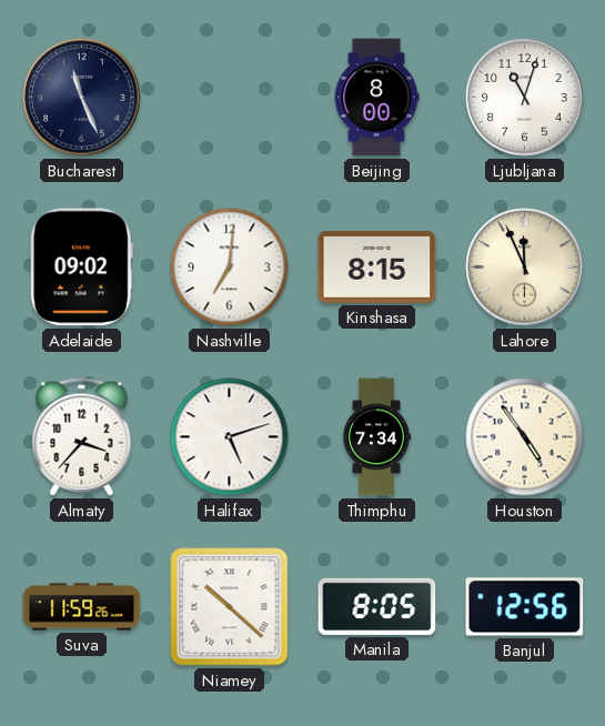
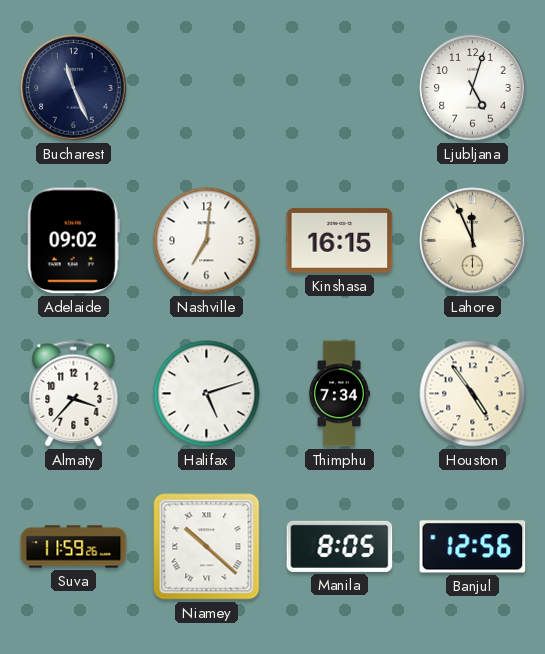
Beijing: 8:00 -> none
Ljubljana: 11:03 -> 5:03
Kinshasa: 8:15 -> 16:15
